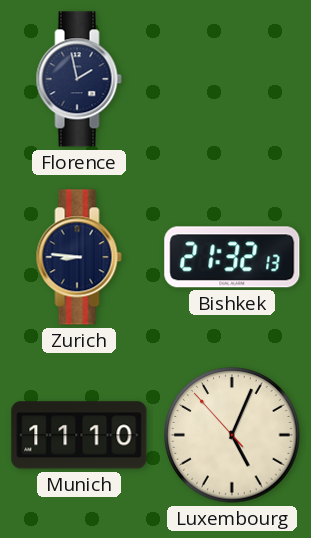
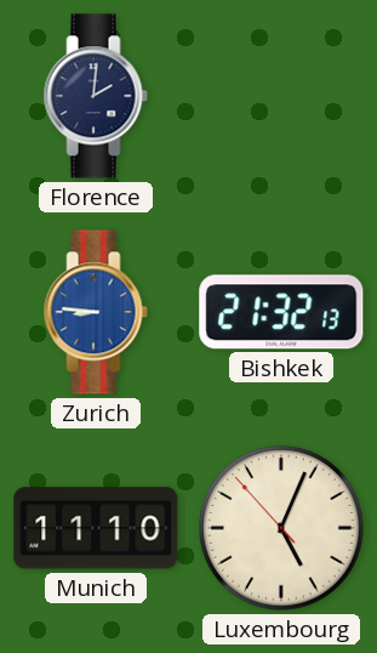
Florence: 1:58 -> 2:01
Zurich dial: navy -> blue
